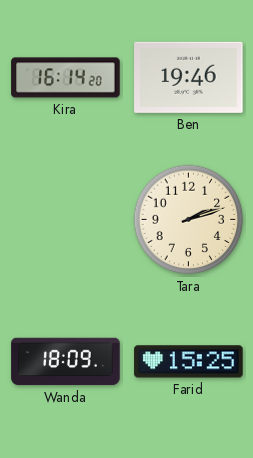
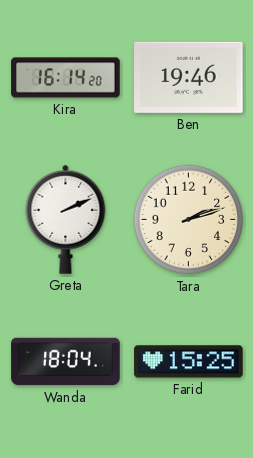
Greta: none -> 2:11
Wanda: 18:09 -> 18:04
